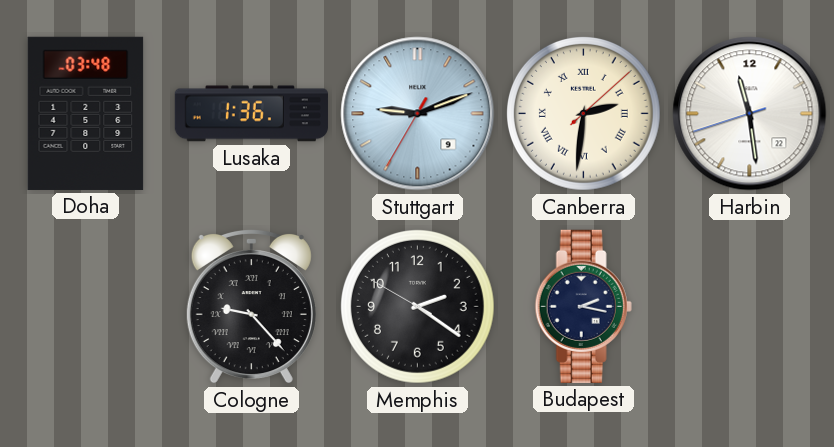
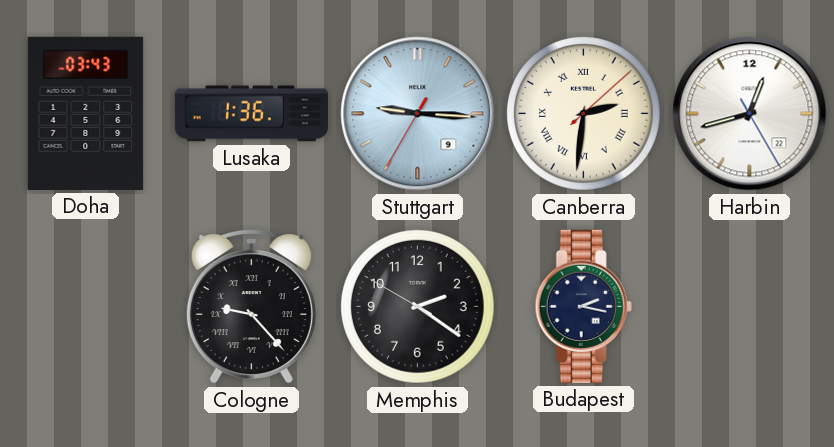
Doha: 03:48 -> 03:43
Stuttgart: 9:11 -> 9:15
Harbin: 11:28 -> 12:42
